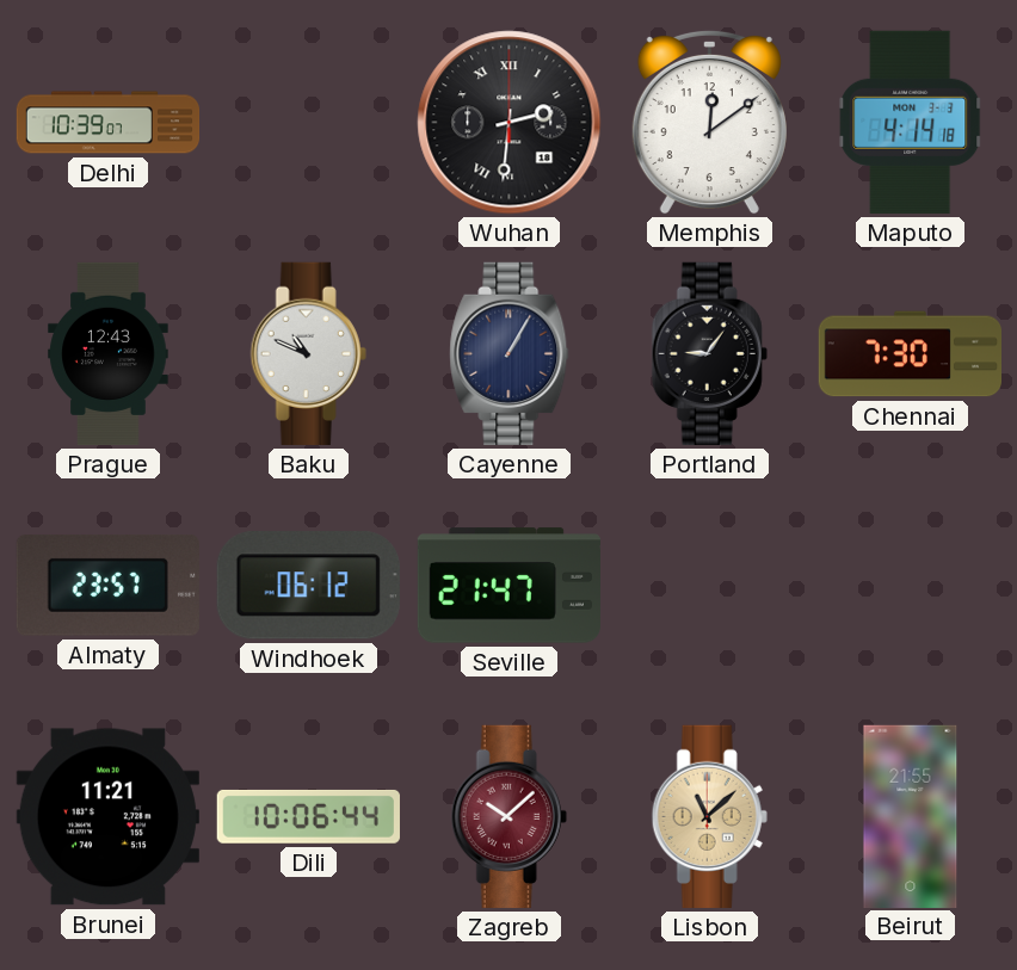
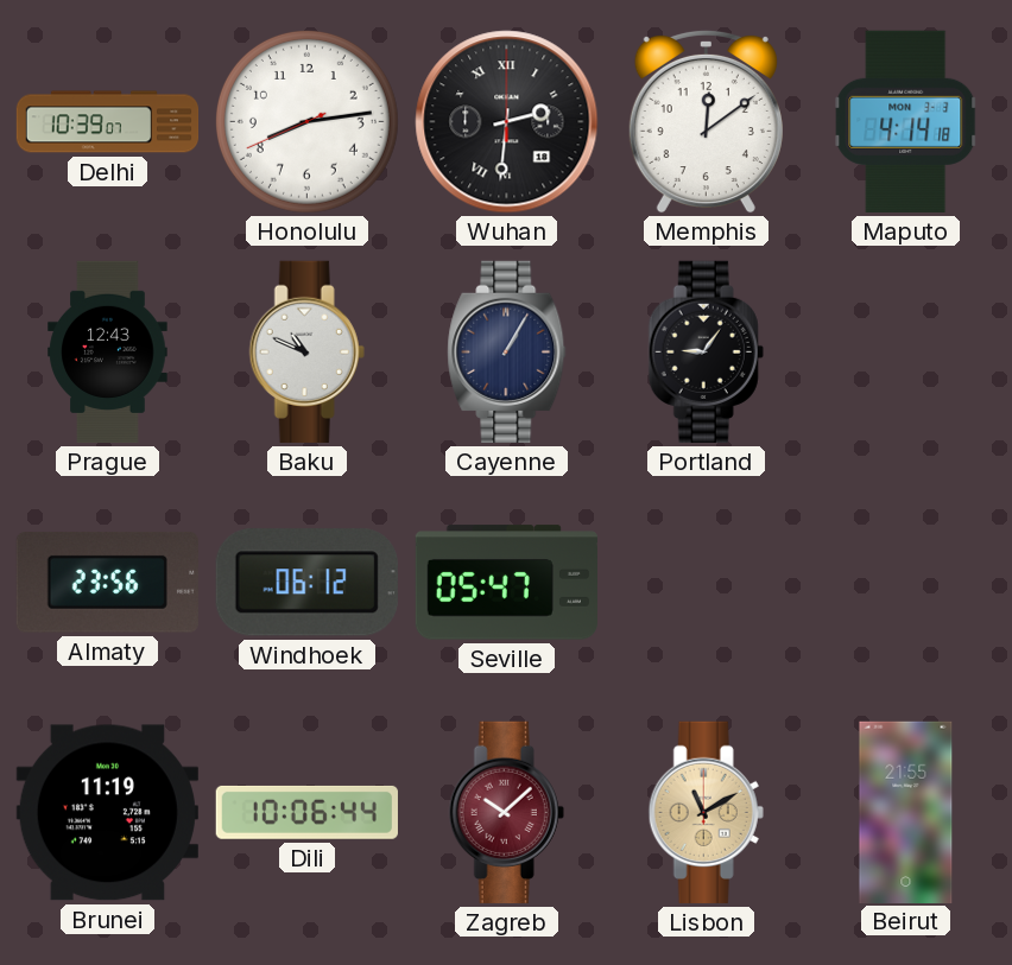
Honolulu: none -> 8:13
Chennai: 7:30 -> none
Almaty: 23:57 -> 23:56
Seville: 21:47 -> 05:47
Brunei: 11:21 -> 11:19
Lisbon: 11:08 -> 11:10
